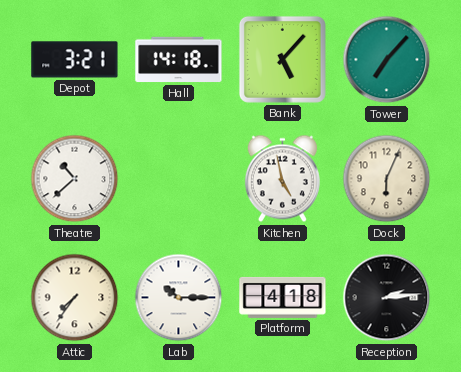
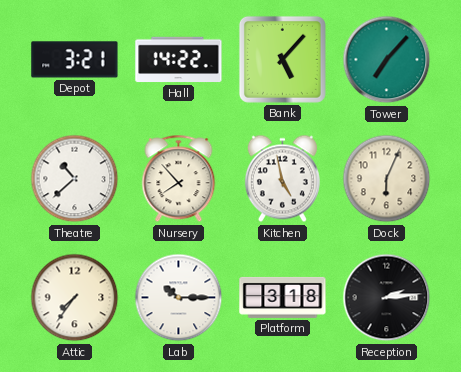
Hall: 14:18 -> 14:22
Nursery: none -> 7:53
Platform: 4:18 -> 3:18
